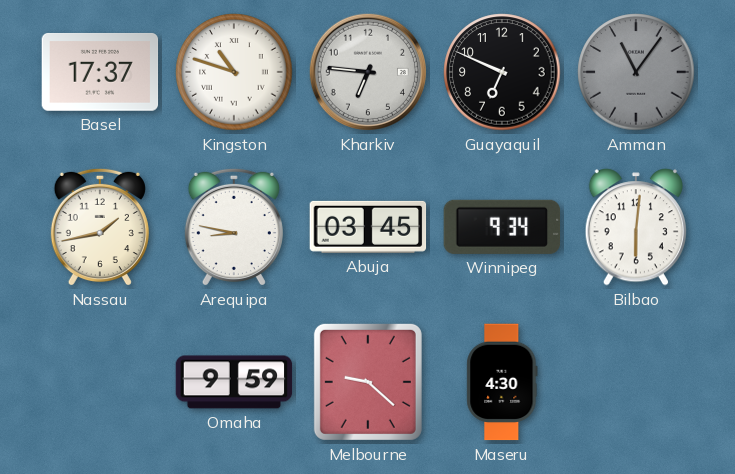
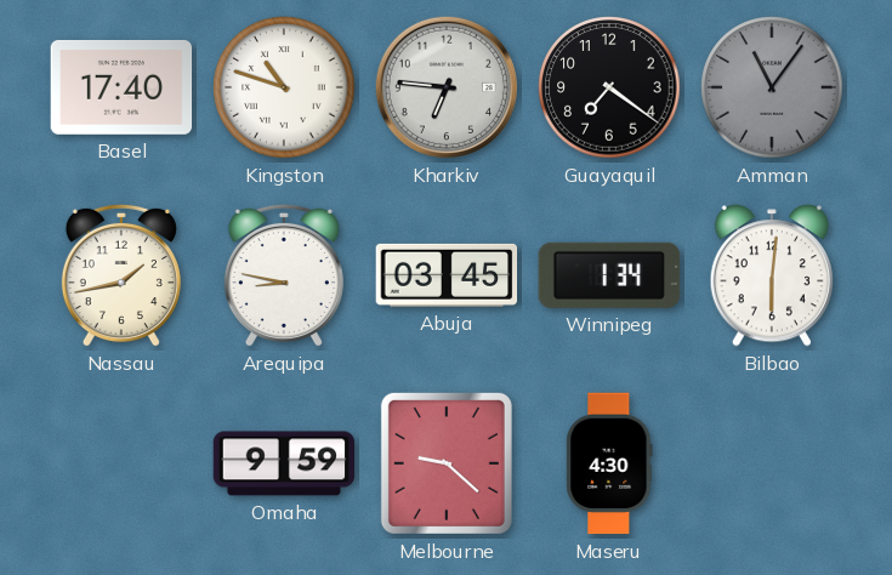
Basel: 17:37 -> 17:40
Guayaquil: 6:49 -> 7:21
Winnipeg: 9:34 -> 1:34
